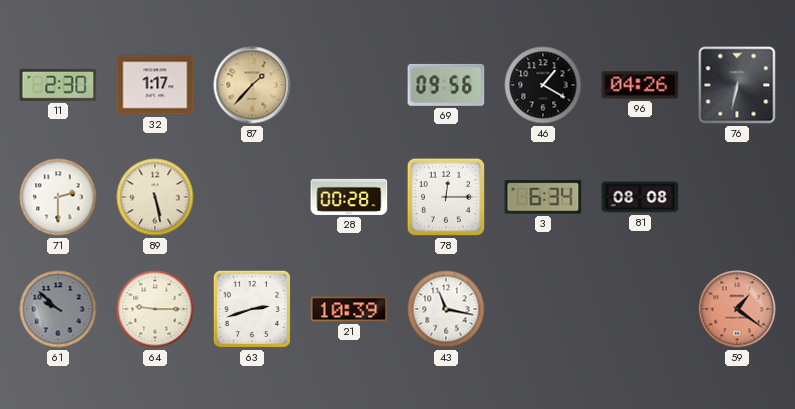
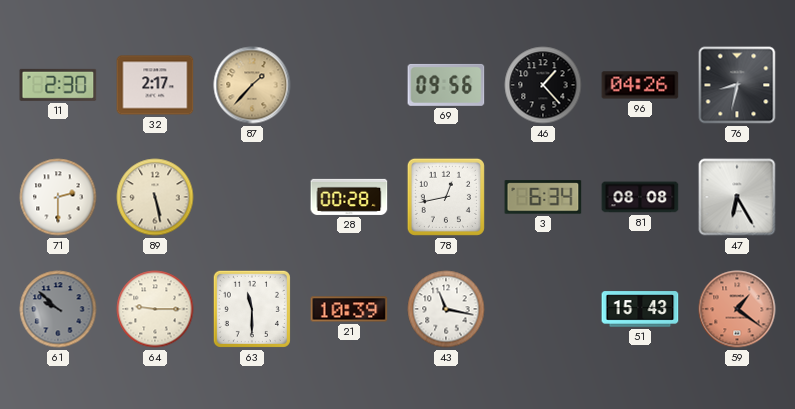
32: 1:17 -> 2:17
46: 1:20 -> 1:23
76: 6:32 -> 8:32
78: 12:15 -> 12:43
47: none -> 6:25
63: 2:42 -> 11:30
51: none -> 15:43
